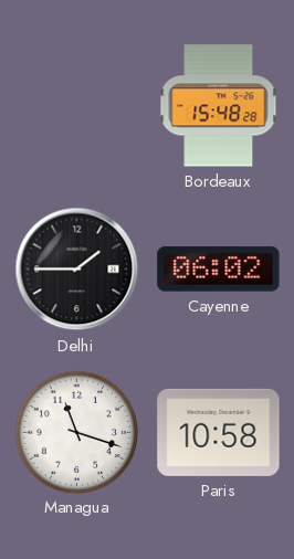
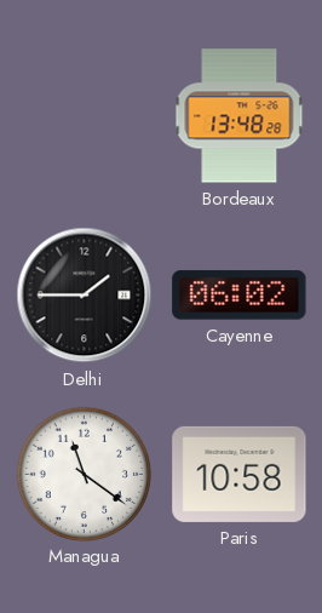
Bordeaux: 15:48 -> 13:48
Managua: 11:18 -> 11:21
